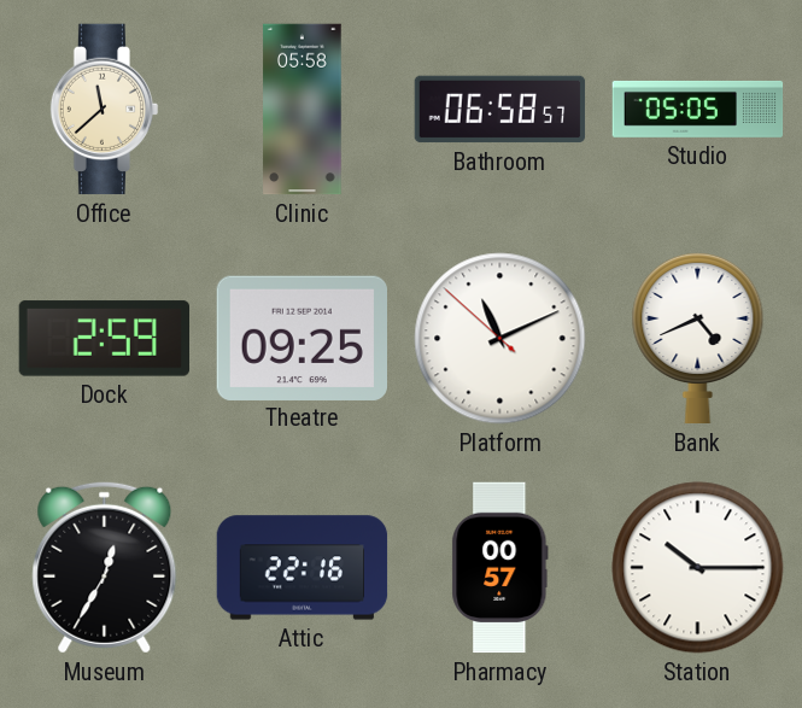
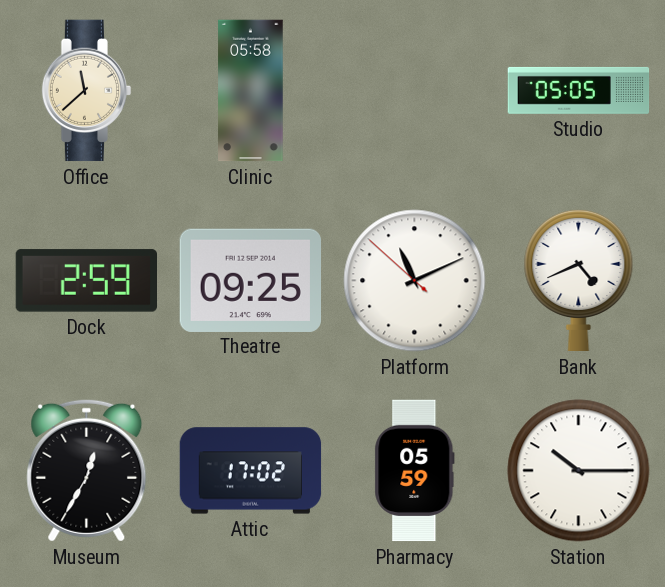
Bathroom: 06:58 -> none
Attic: 22:16 -> 17:02
Pharmacy: 00:57 -> 05:59
